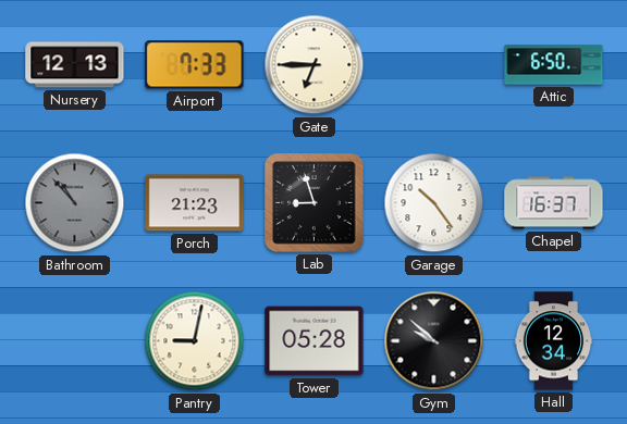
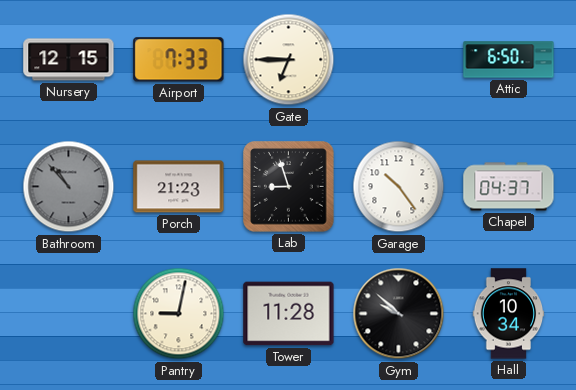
Nursery: 12:13 -> 12:15
Chapel: 16:37 -> 04:37
Tower: 05:28 -> 11:28
Hall: 12:34 -> 10:34
